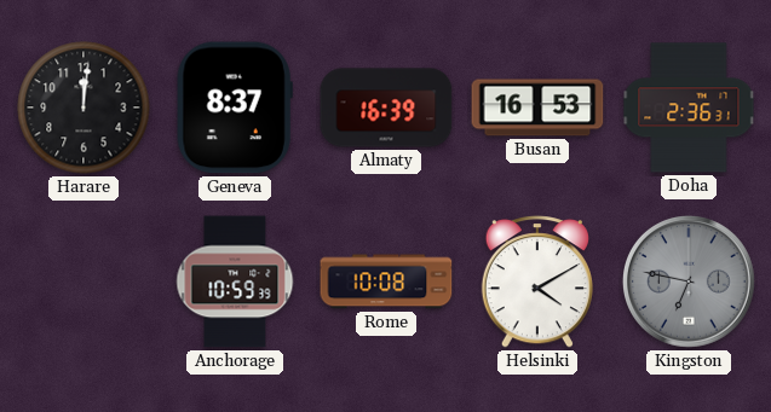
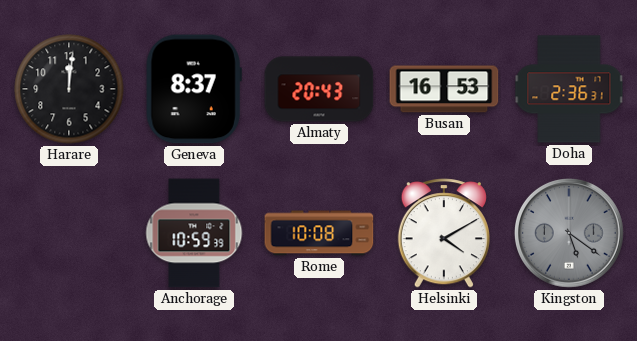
Almaty: 16:39 -> 20:43
Kingston: 6:47 -> 5:21
